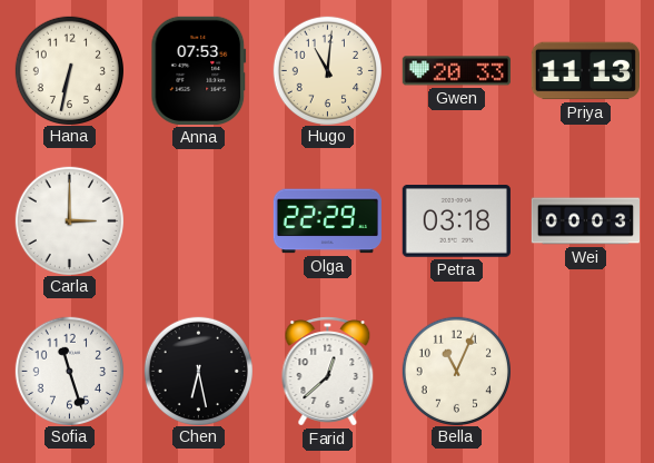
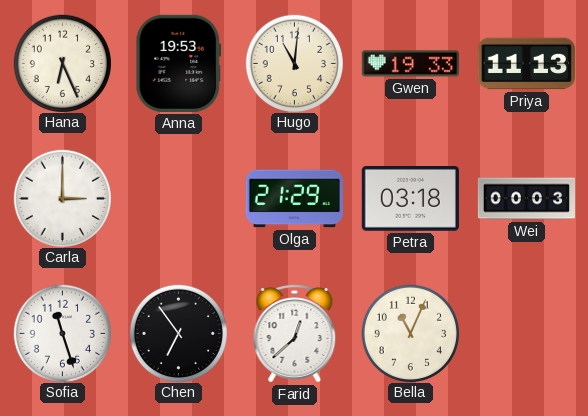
Hana: 6:32 -> 6:26
Anna: 07:53 -> 19:53
Gwen: 20:33 -> 19:33
Olga: 22:29 -> 21:29
Chen: 6:28 -> 6:54
